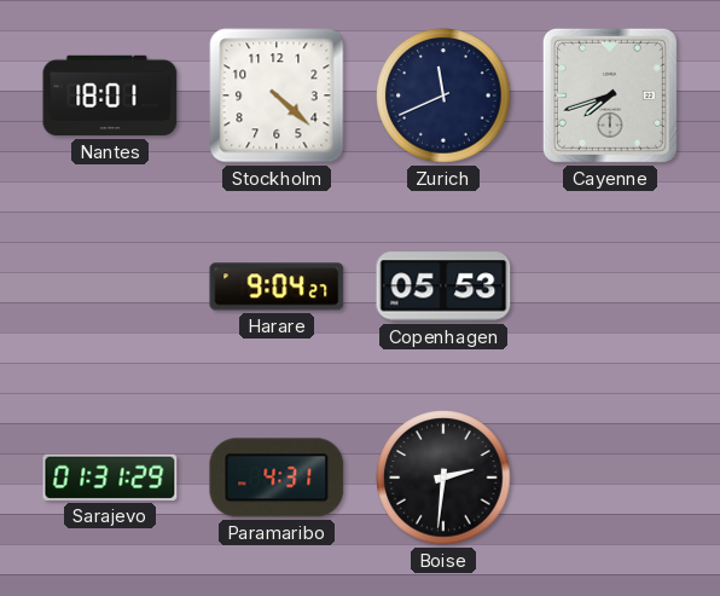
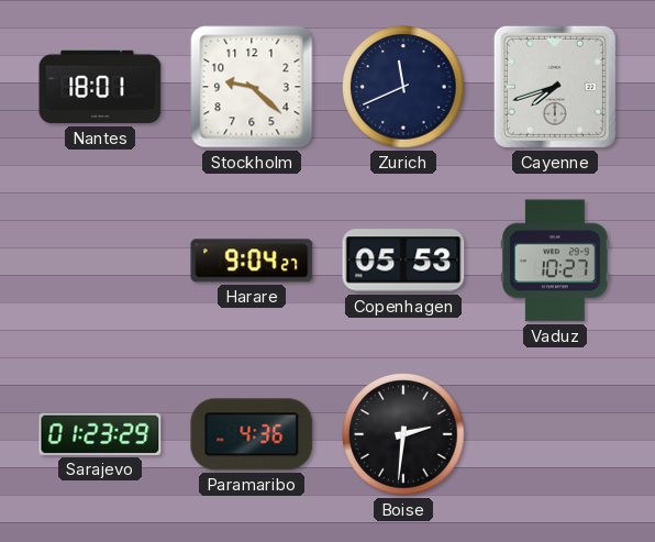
Stockholm: 4:22 -> 9:22
Vaduz: none -> 10:27
Sarajevo: 01:31 -> 01:23
Paramaribo: 4:31 -> 4:36
